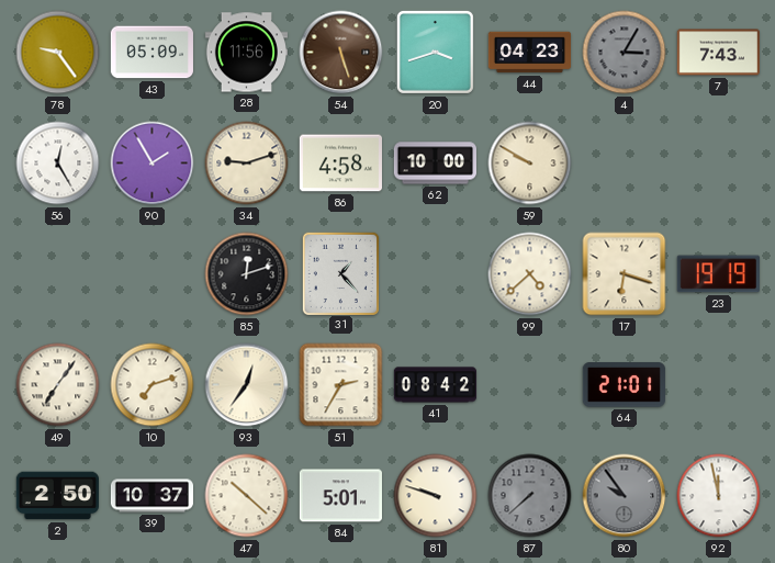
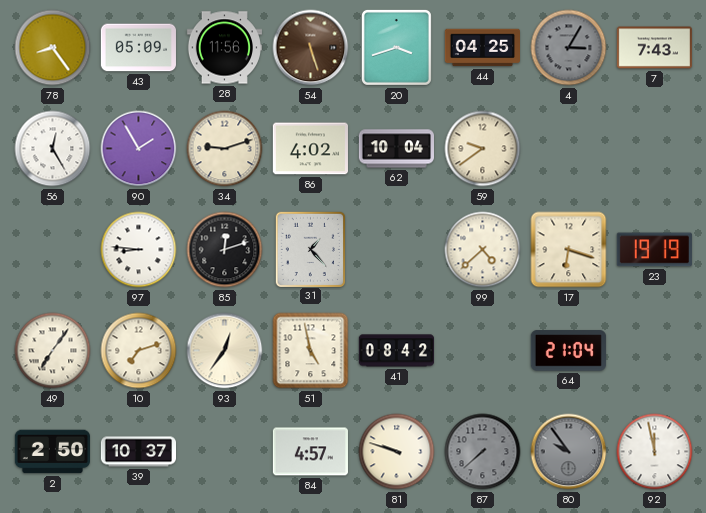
78: 9:24 -> 8:24
44: 04:23 -> 04:25
86: 4:58 -> 4:02
62: 10:00 -> 10:04
59: 9:50 -> 9:39
97: none -> 8:46
51: 2:35 -> 4:58
64: 21:01 -> 21:04
47: 10:22 -> none
84: 5:01 -> 4:57
